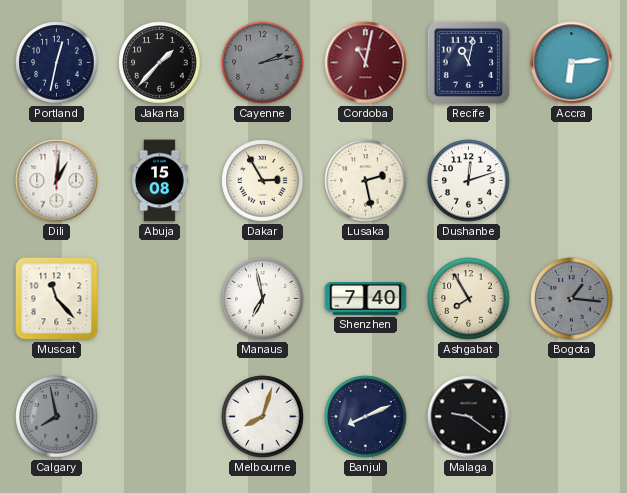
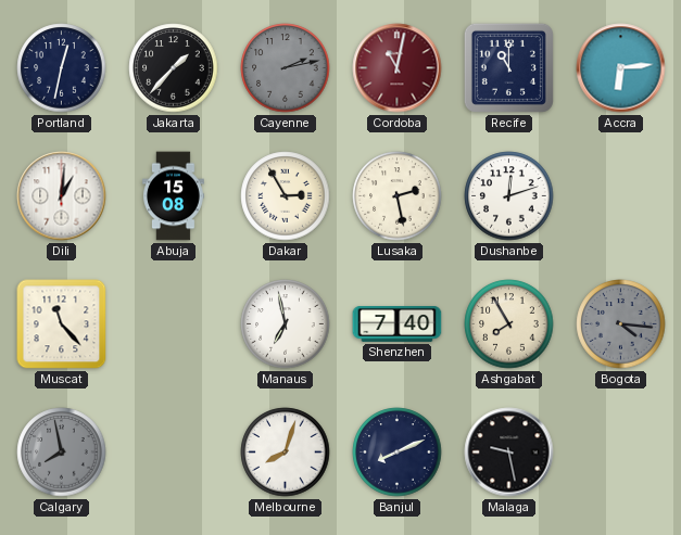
Recife: 11:02 -> 11:00
Bogota: 1:16 -> 4:16
Malaga: 9:21 -> 9:28
